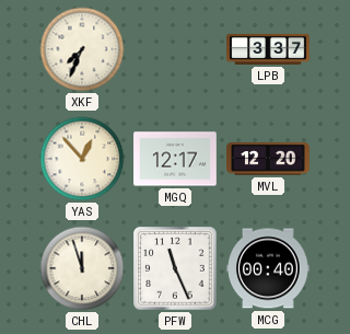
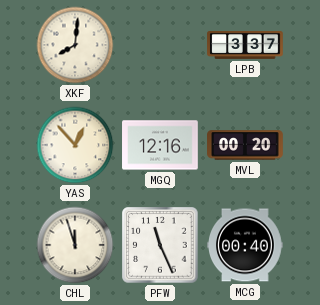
XKF: 7:34 -> 8:01
MGQ: 12:17 -> 12:16
MVL: 12:20 -> 00:20
